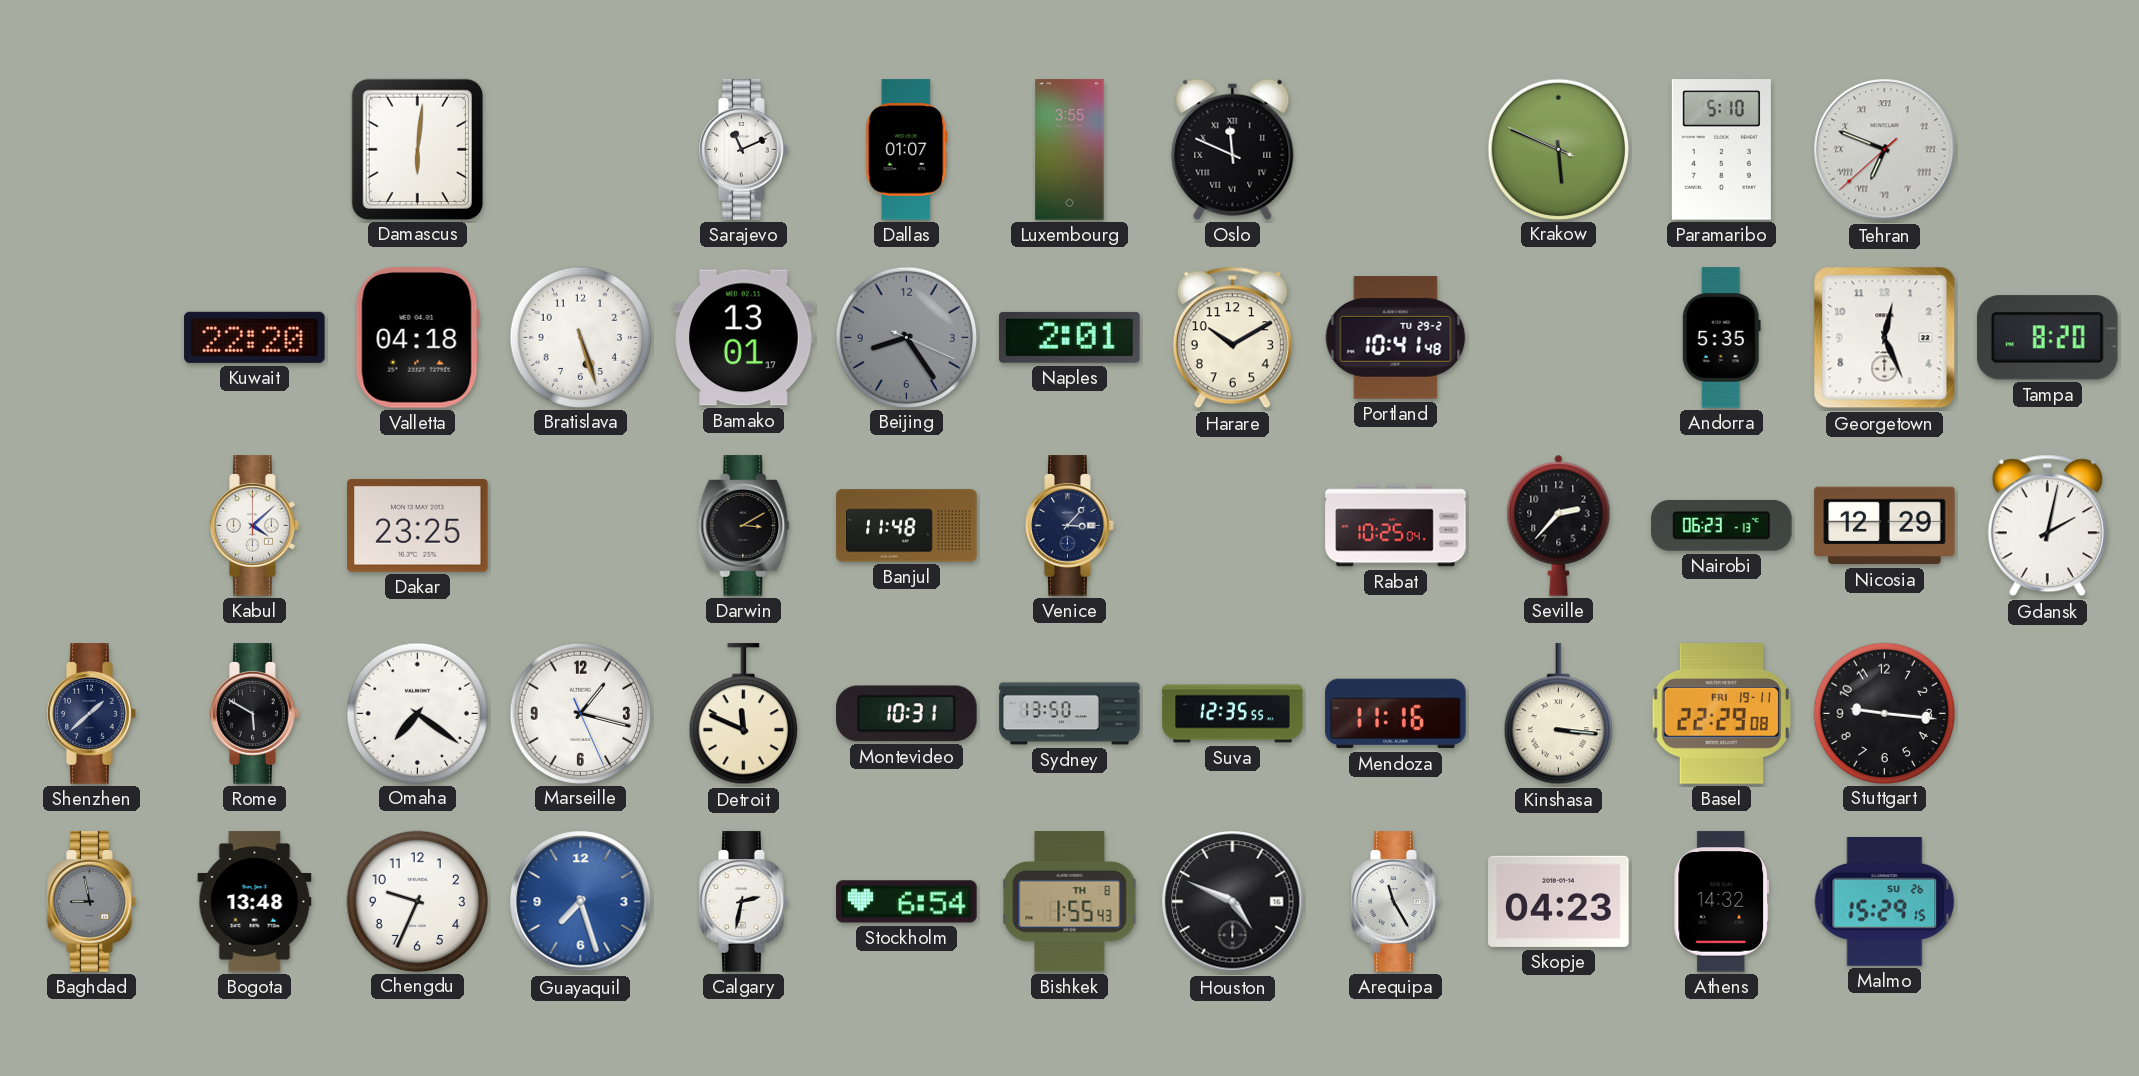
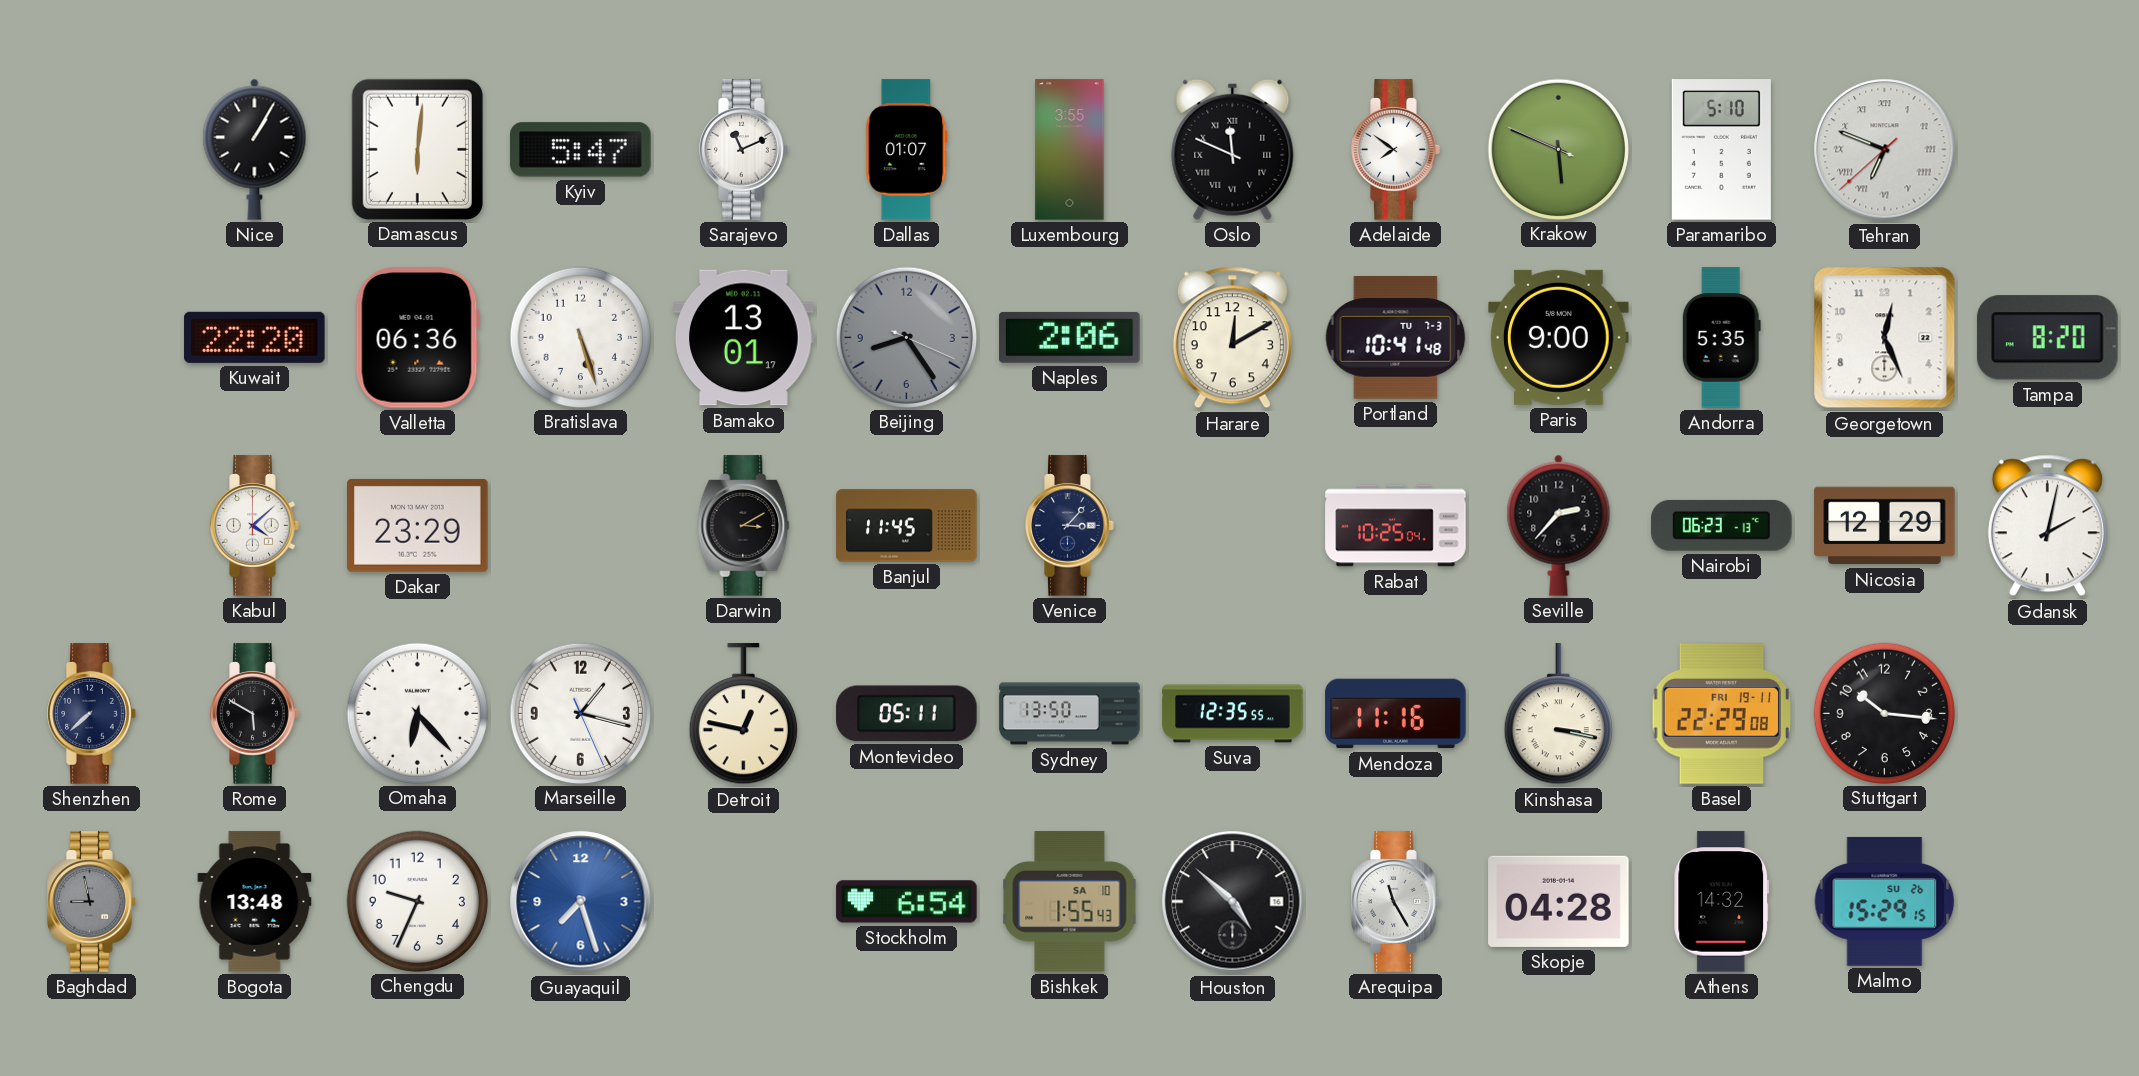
Nice: none -> 1:05
Kyiv: none -> 5:47
Adelaide: none -> 7:51
Valletta: 04:18 -> 06:36
Naples: 2:01 -> 2:06
Harare: 10:10 -> 12:10
Portland date: TU 29-2 -> TU 7-3
Paris: none -> 9:00
Dakar: 23:25 -> 23:29
Banjul: 11:48 -> 11:45
Shenzhen: 1:38 -> 7:38
Omaha: 7:21 -> 6:23
Detroit: 11:49 -> 12:47
Montevideo: 10:31 -> 05:11
Kinshasa: 3:16 -> 3:17
Stuttgart: 9:16 -> 10:16
Calgary: 2:32 -> none
Bishkek date: TH 8 -> SA 10
Houston: 4:49 -> 4:52
Skopje: 04:23 -> 04:28
